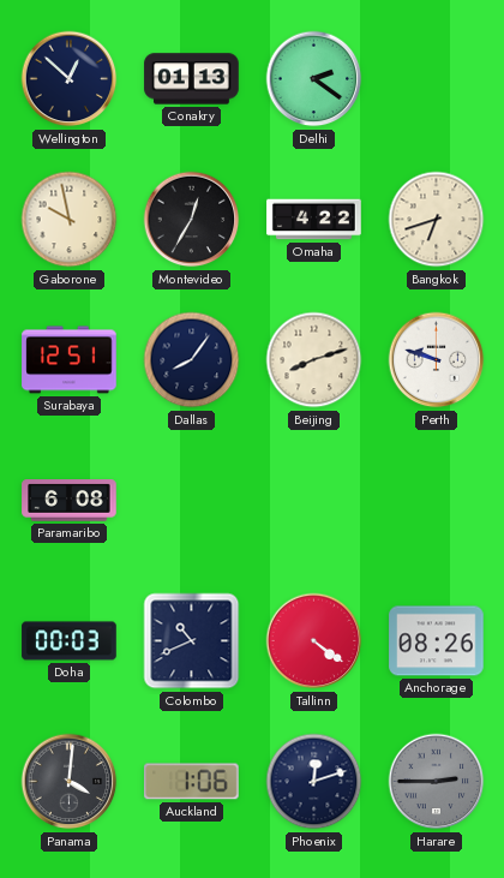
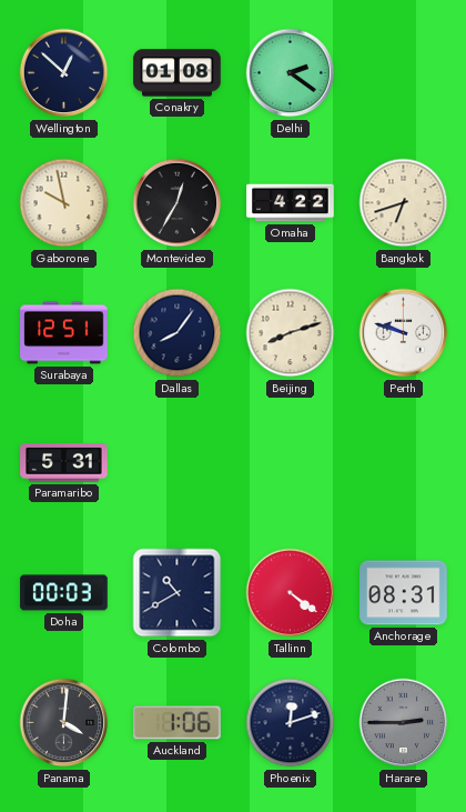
Conakry: 01:13 -> 01:08
Paramaribo: 6:08 -> 5:31
Colombo: 10:41 -> 10:40
Anchorage: 08:26 -> 08:31
